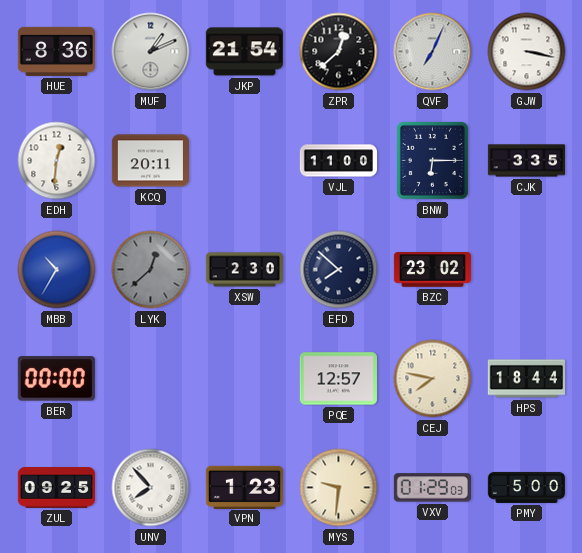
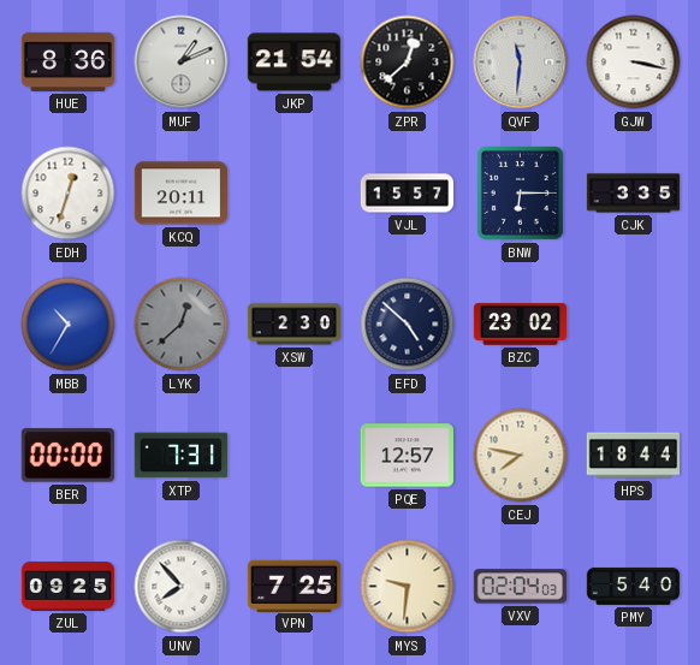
QVF: 7:04 -> 11:31
EDH: 12:31 -> 12:33
VJL: 11:00 -> 15:57
EFD: 7:52 -> 4:52
XTP: none -> 7:31
VPN: 1:23 -> 7:25
VXV: 01:29 -> 02:04
PMY: 5:00 -> 5:40
